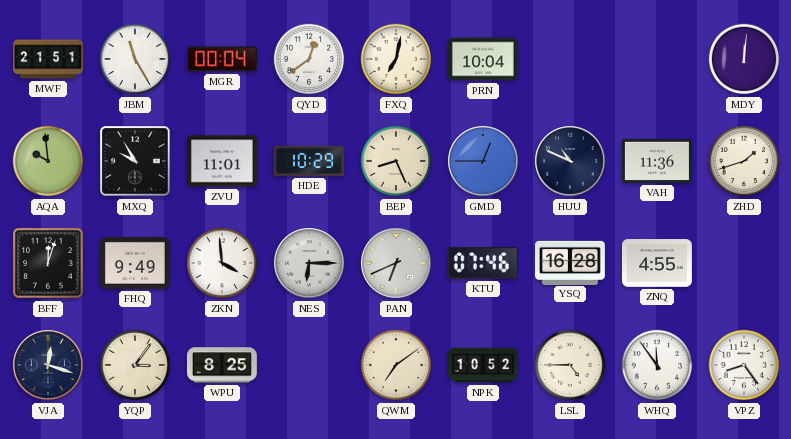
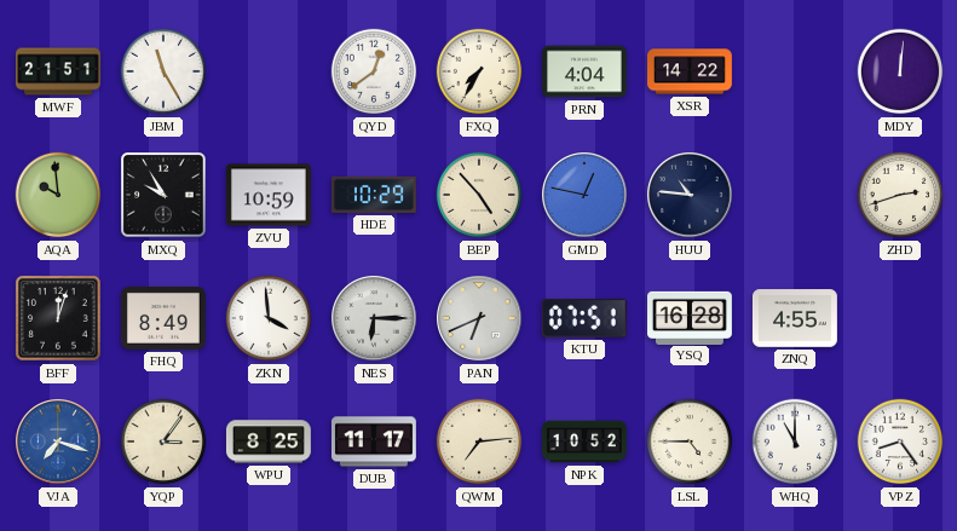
MGR: 00:04 -> none
FXQ: 7:02 -> 7:35
PRN: 10:04 -> 4:04
XSR: none -> 14:22
ZVU: 11:01 -> 10:59
BEP: 8:26 -> 4:53
GMD: 12:45 -> 12:47
HUU: 10:49 -> 10:46
VAH: 11:36 -> none
ZHD: 1:42 -> 2:42
FHQ: 9:49 -> 8:49
KTU: 07:46 -> 07:51
VJA: 12:18 -> 7:18
VJA dial: navy -> blue
DUB: none -> 11:17
QWM: 7:09 -> 7:14
WHQ: 11:54 -> 11:00
